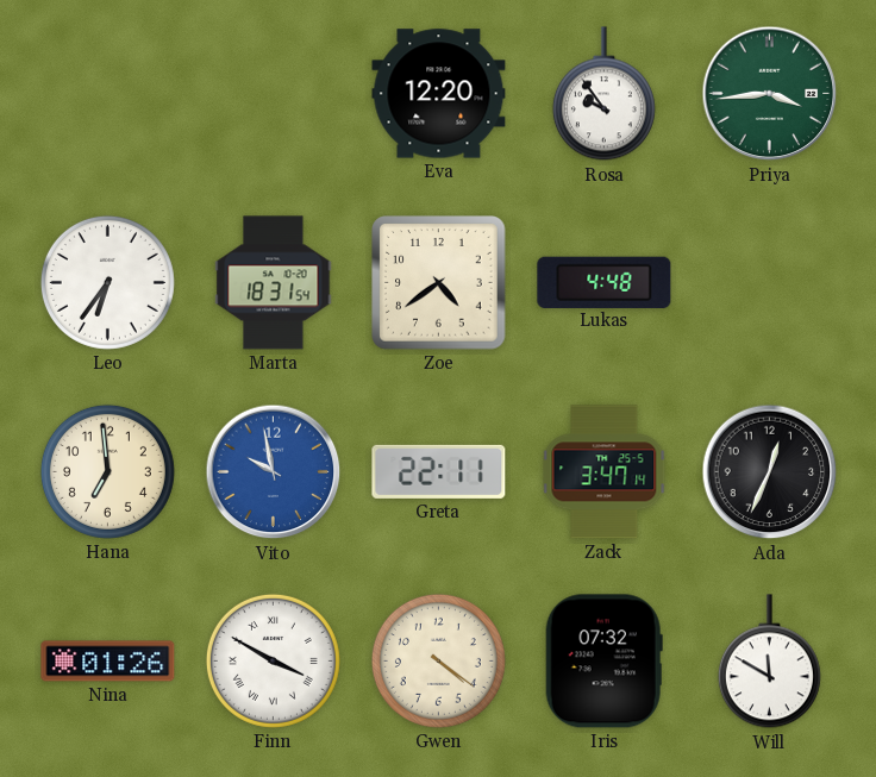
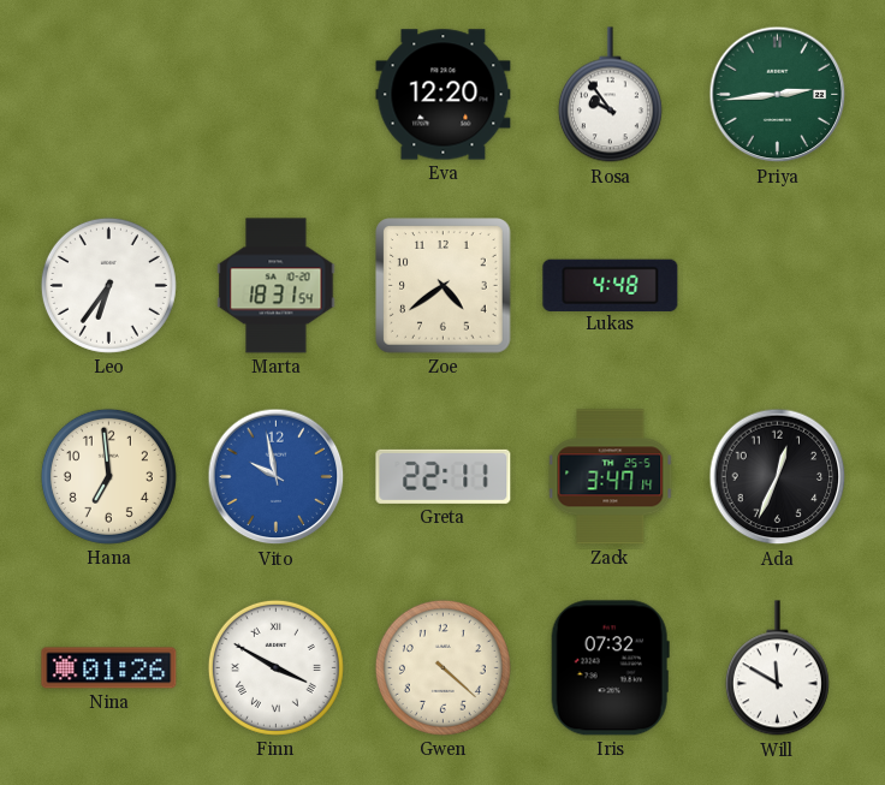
Priya: 3:44 -> 2:44
Gwen: 4:21 -> 4:22
